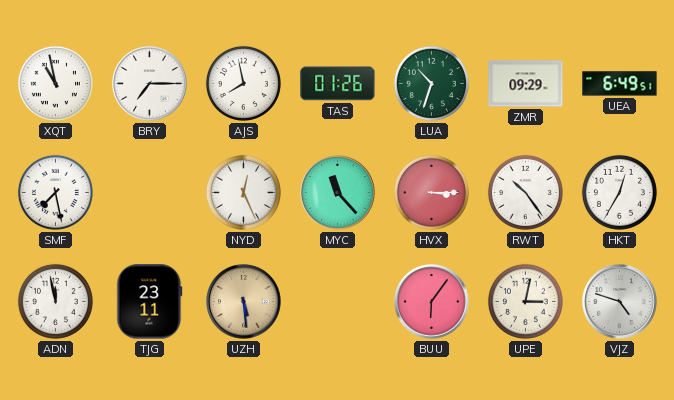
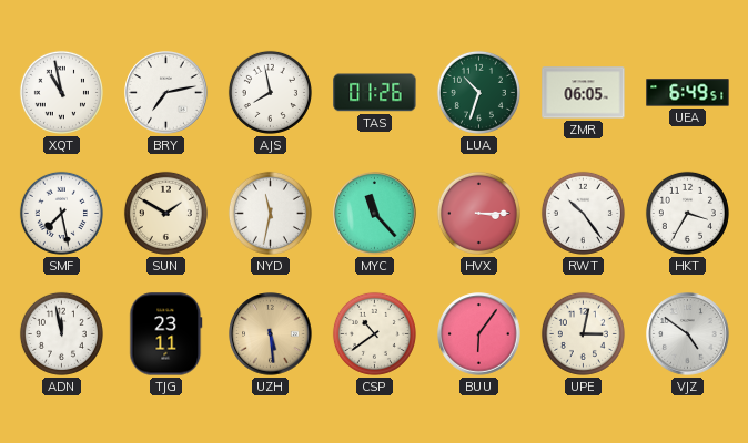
BRY: 7:15 -> 7:13
ZMR: 09:29 -> 06:05
SUN: none -> 1:50
NYD: 12:26 -> 11:32
HKT: 12:35 -> 3:35
CSP: none -> 10:39
VJZ: 4:48 -> 4:51
